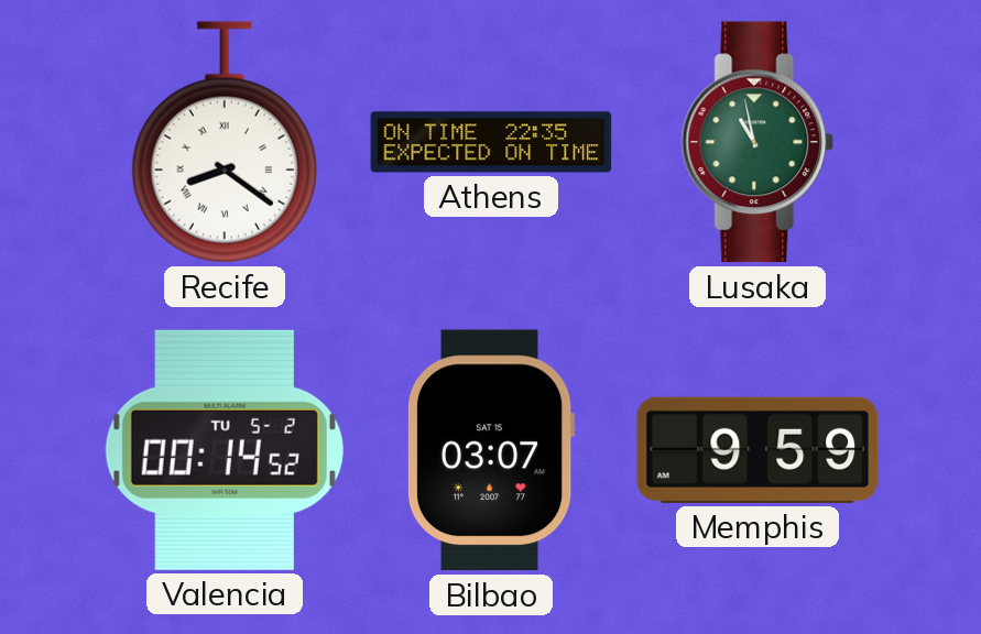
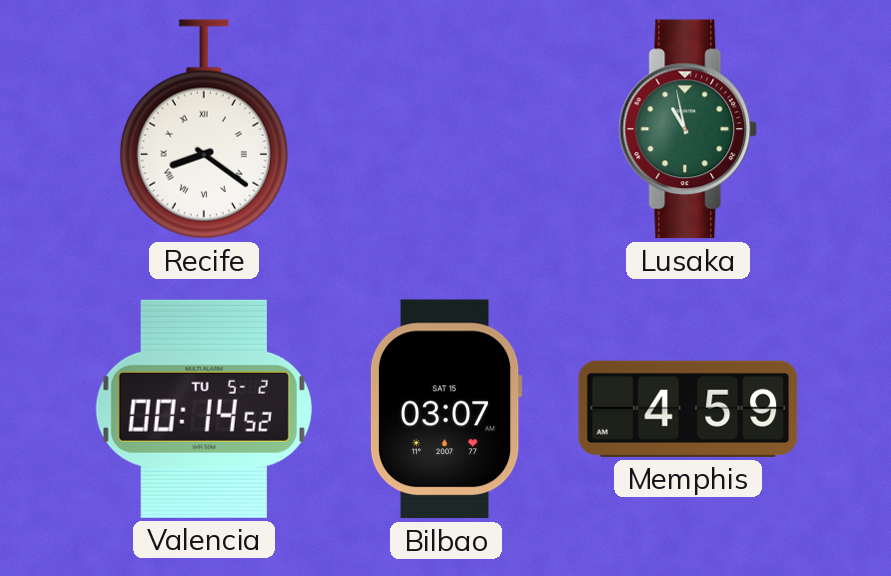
Athens: 22:35 -> none
Memphis: 9:59 -> 4:59
